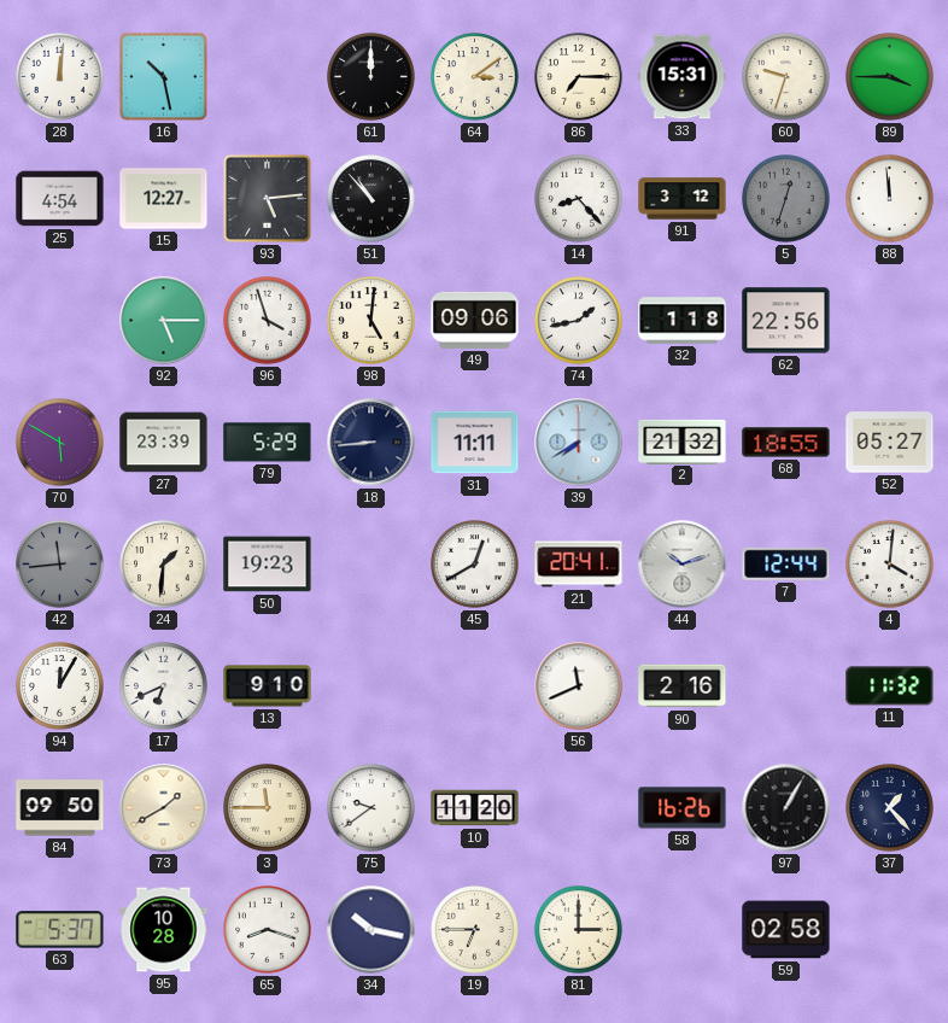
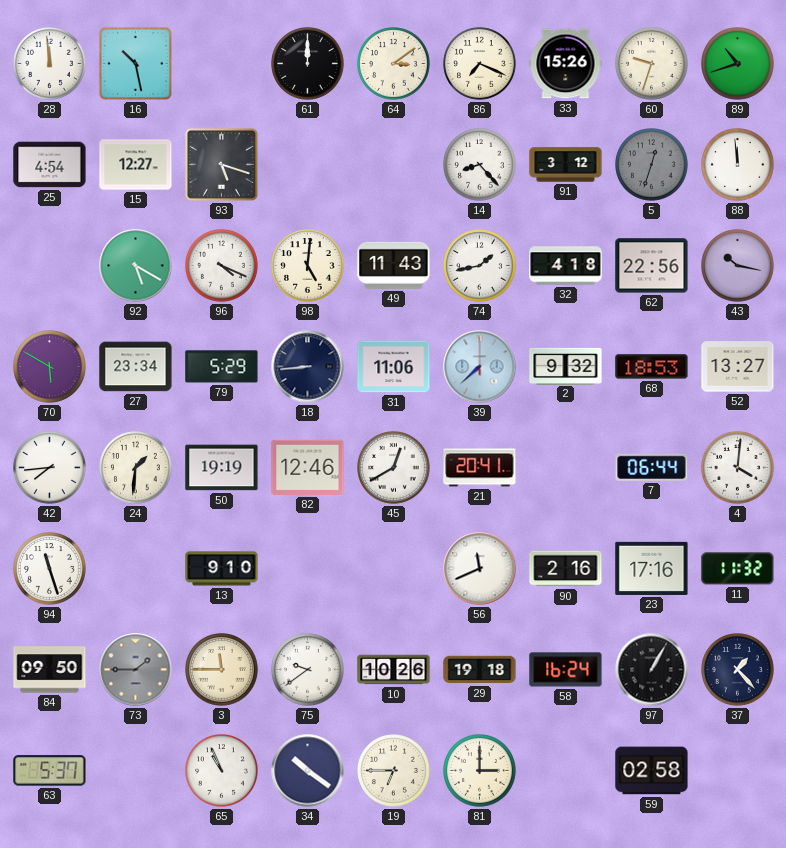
28: 12:01 -> 11:59
86: 7:15 -> 7:19
33: 15:31 -> 15:26
89: 3:45 -> 10:42
93: 5:14 -> 5:18
51: 10:53 -> none
92: 5:15 -> 5:20
96: 3:57 -> 4:19
49: 09:06 -> 11:43
32: 1:18 -> 4:18
43: none -> 10:17
27: 23:39 -> 23:34
31: 11:11 -> 11:06
39: 7:40 -> 7:38
2: 21:32 -> 9:32
68: 18:55 -> 18:53
52: 05:27 -> 13:27
42: 11:44 -> 7:44
42 dial: grey -> white
50: 19:23 -> 19:19
82: none -> 12:46
44: 10:12 -> none
7: 12:44 -> 06:44
94: 12:05 -> 11:27
17: 6:41 -> none
23: none -> 17:16
73: 1:40 -> 1:45
73 dial: cream -> grey
10: 11:20 -> 10:26
29: none -> 19:18
58: 16:26 -> 16:24
95: 10:28 -> none
65: 8:18 -> 10:56
34: 10:17 -> 10:21
